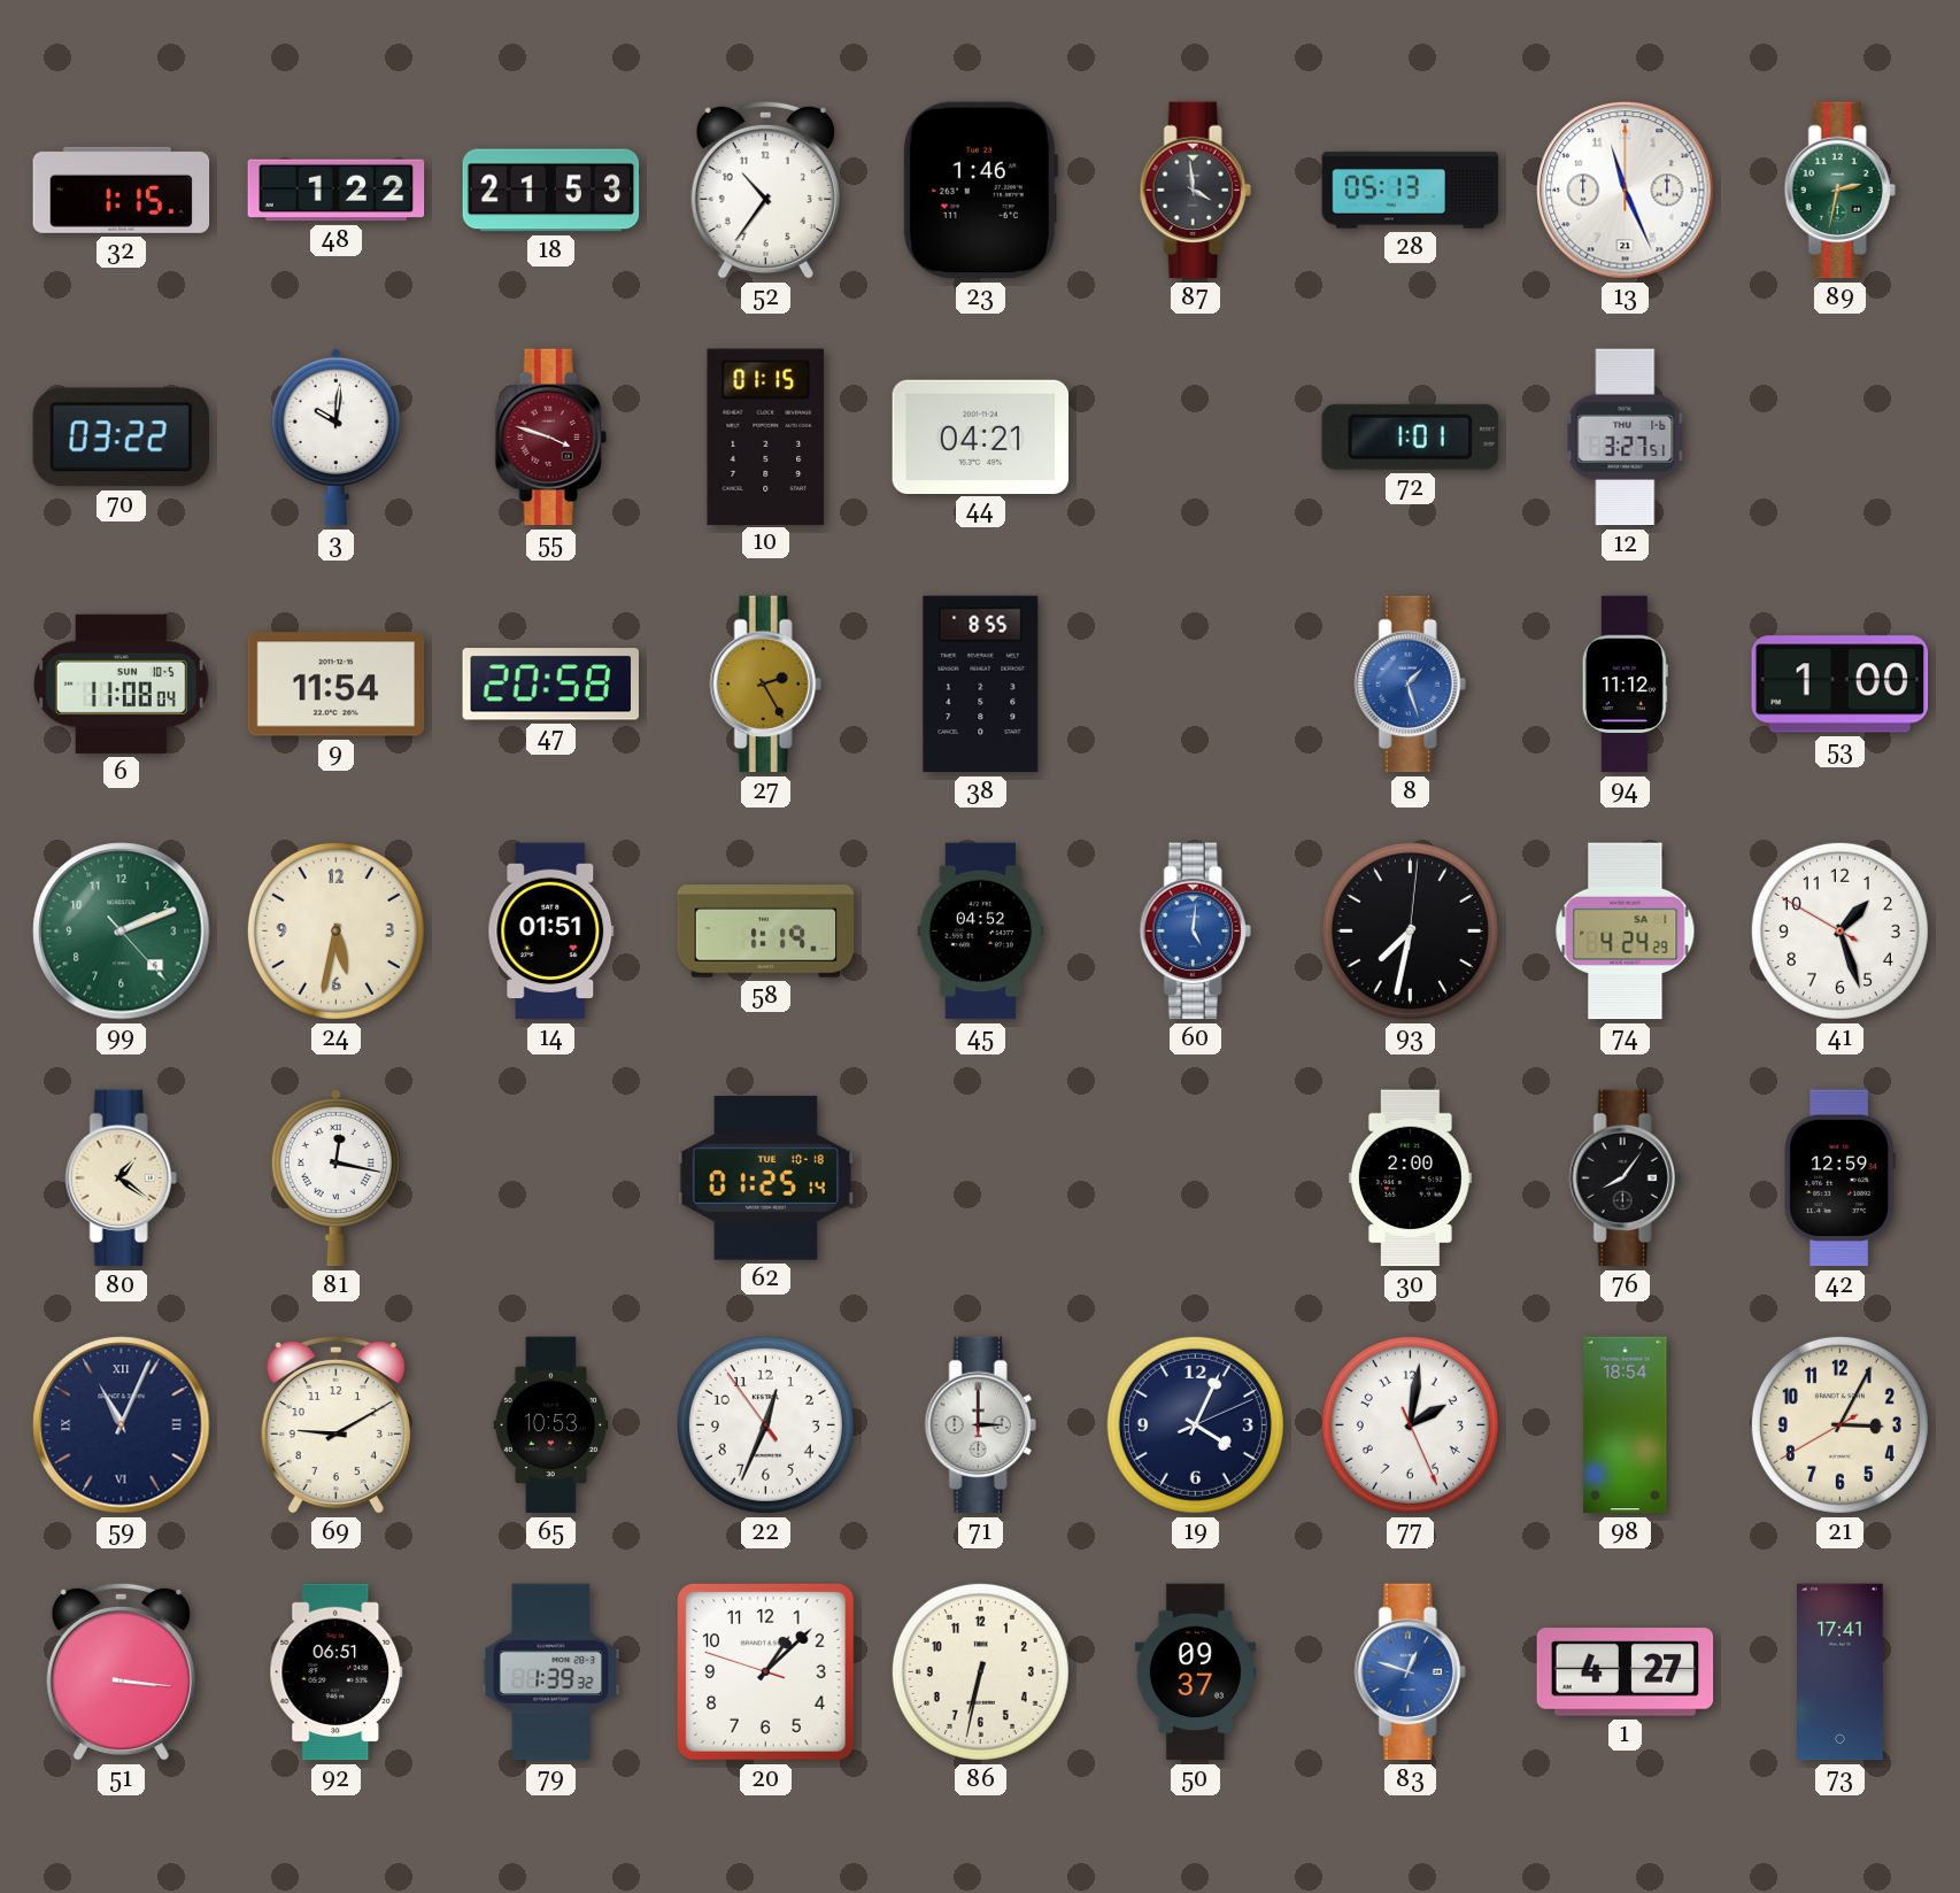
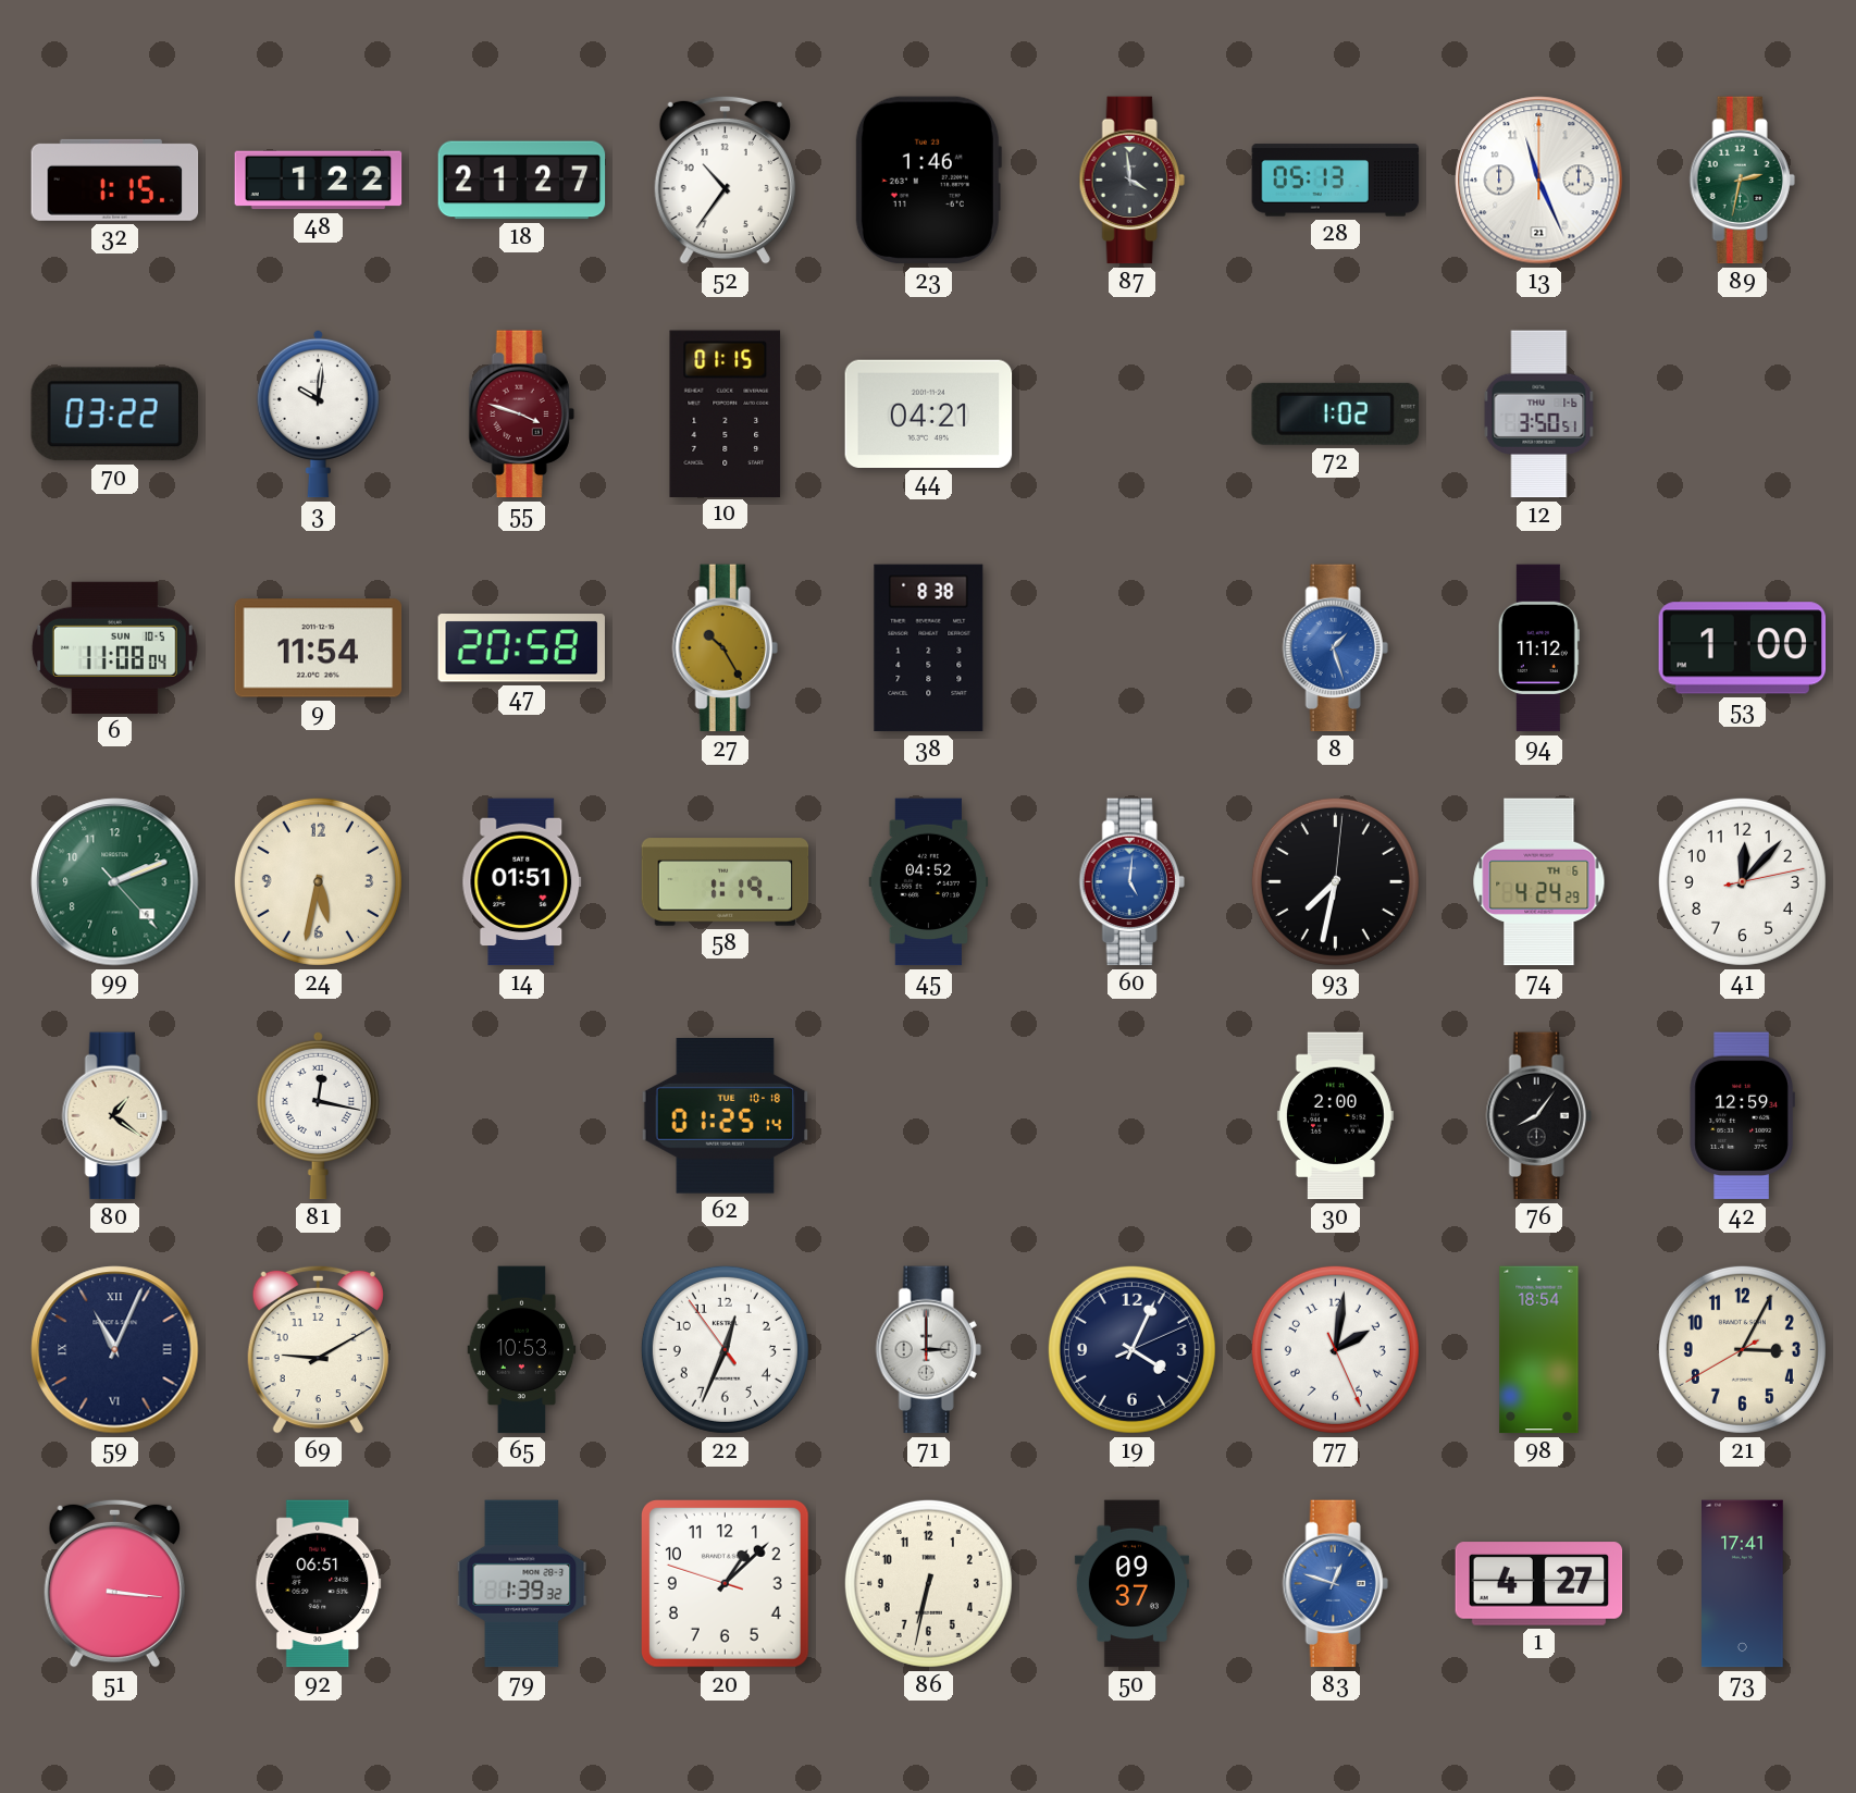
18: 21:53 -> 21:27
72: 1:01 -> 1:02
12: 3:27 -> 3:50
27: 2:25 -> 10:25
38: 8:55 -> 8:38
74 date: SA 1 -> TH 6
41: 1:26 -> 12:07
